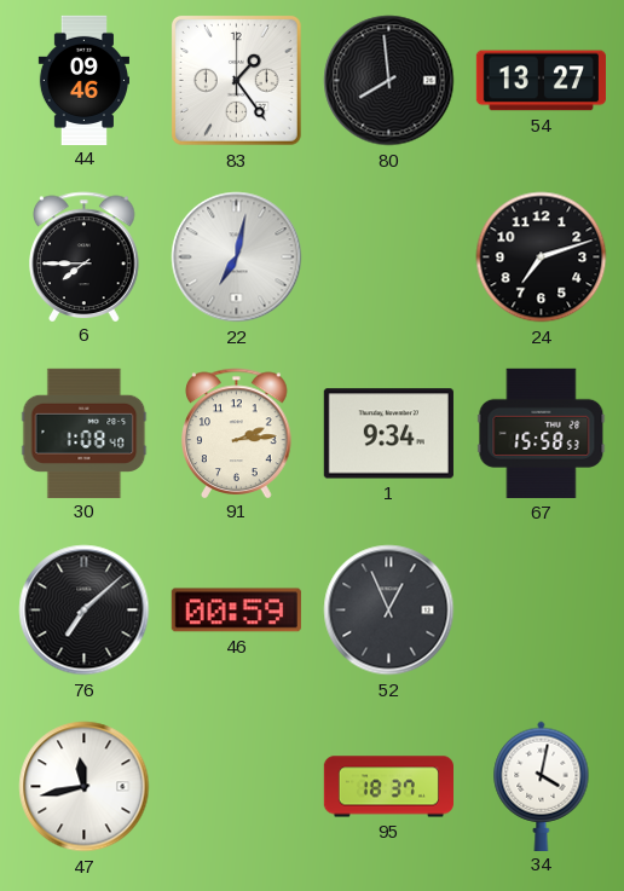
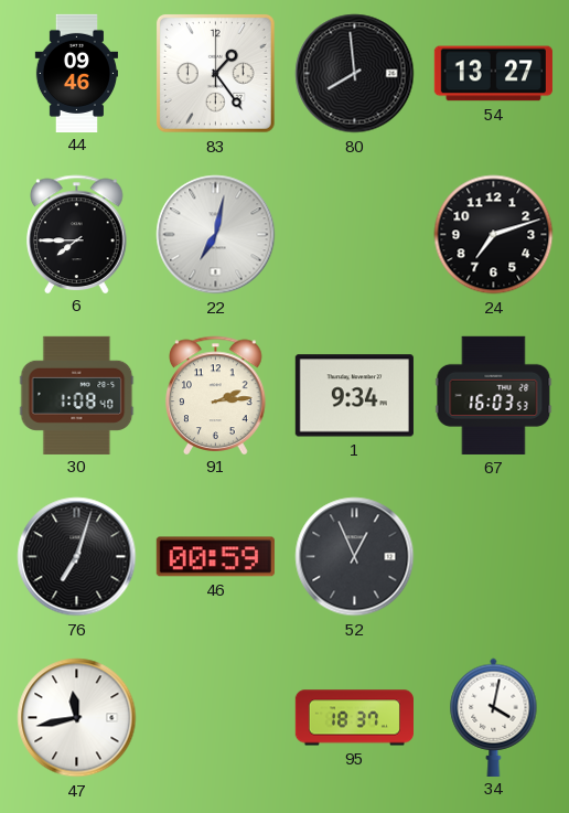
67: 15:58 -> 16:03
76: 7:08 -> 7:03
